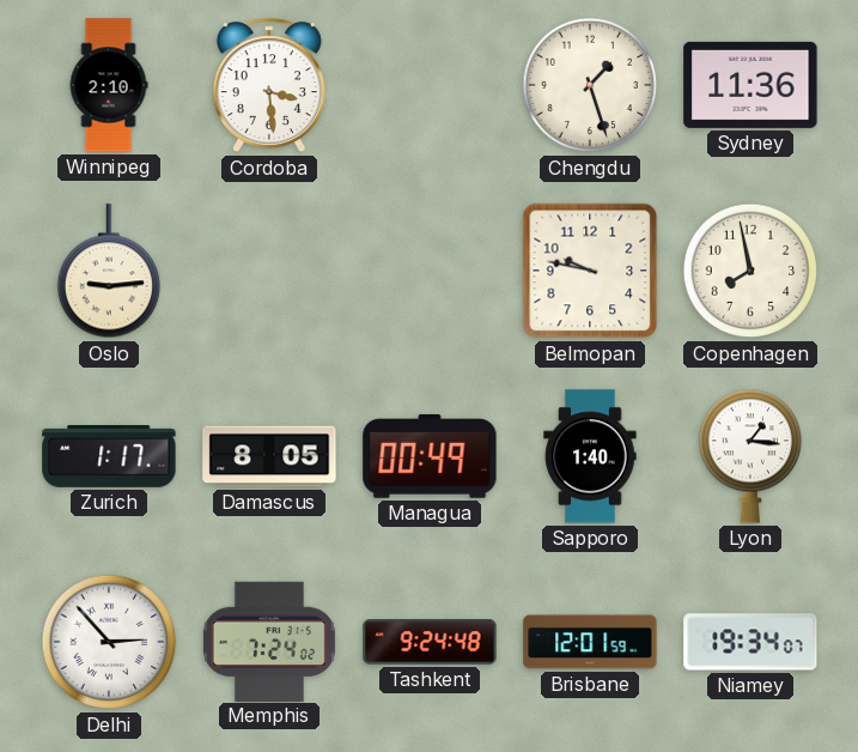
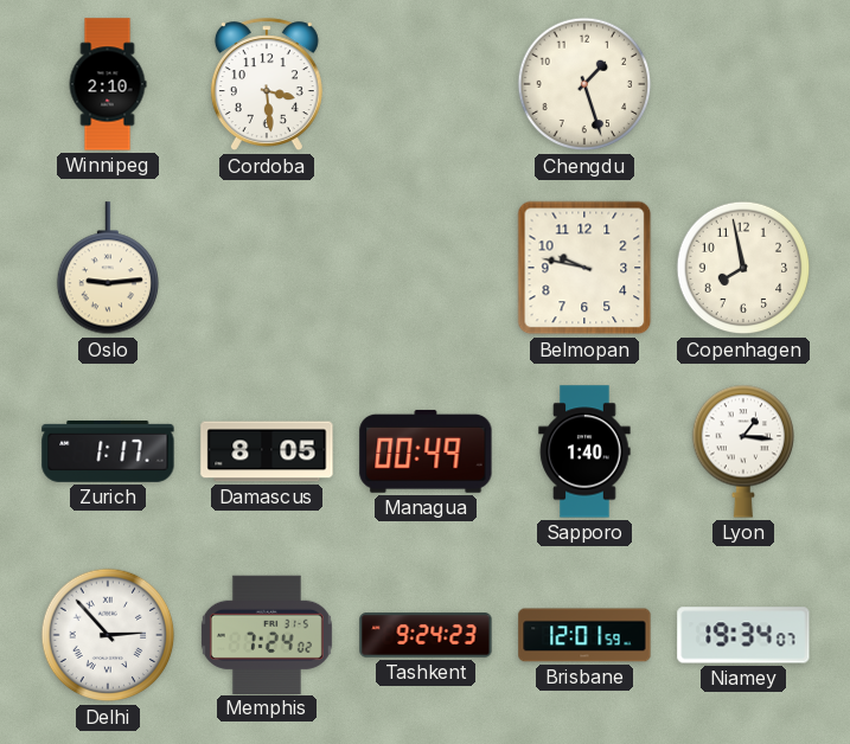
Sydney: 11:36 -> none
Tashkent: 9:24:48 -> 9:24:23
